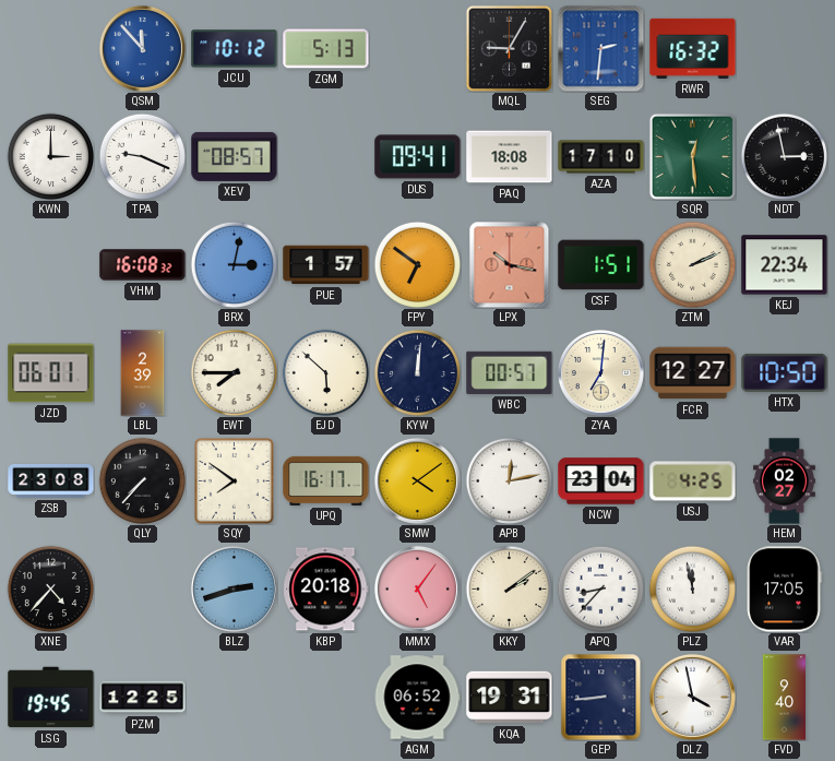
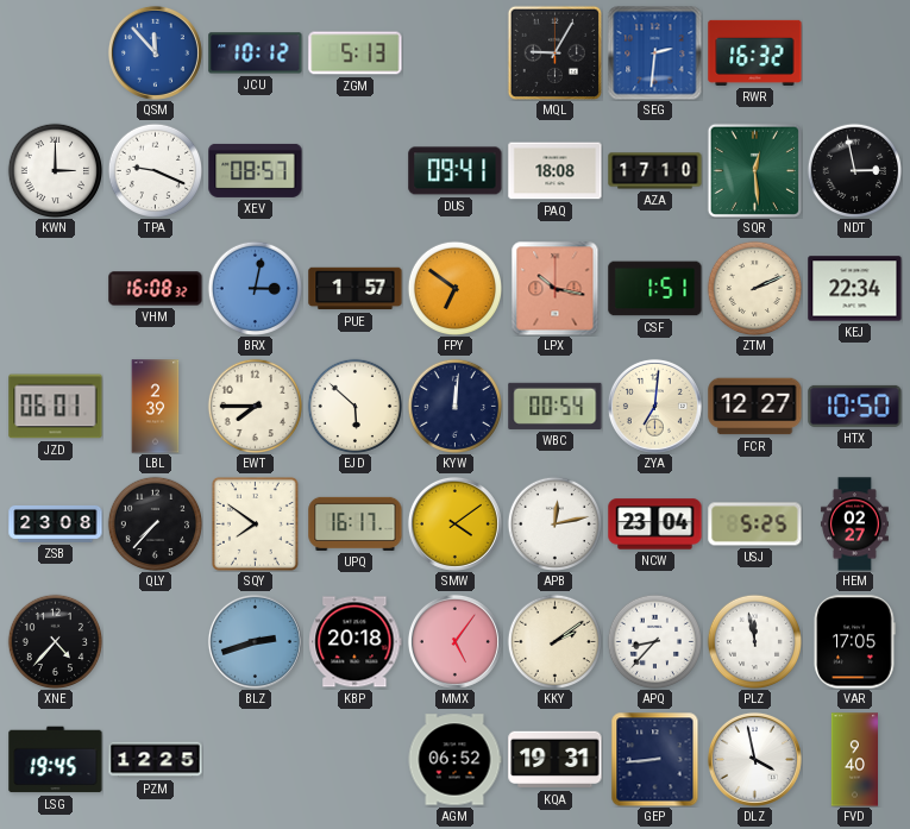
WBC: 00:57 -> 00:54
USJ: 4:25 -> 5:25
